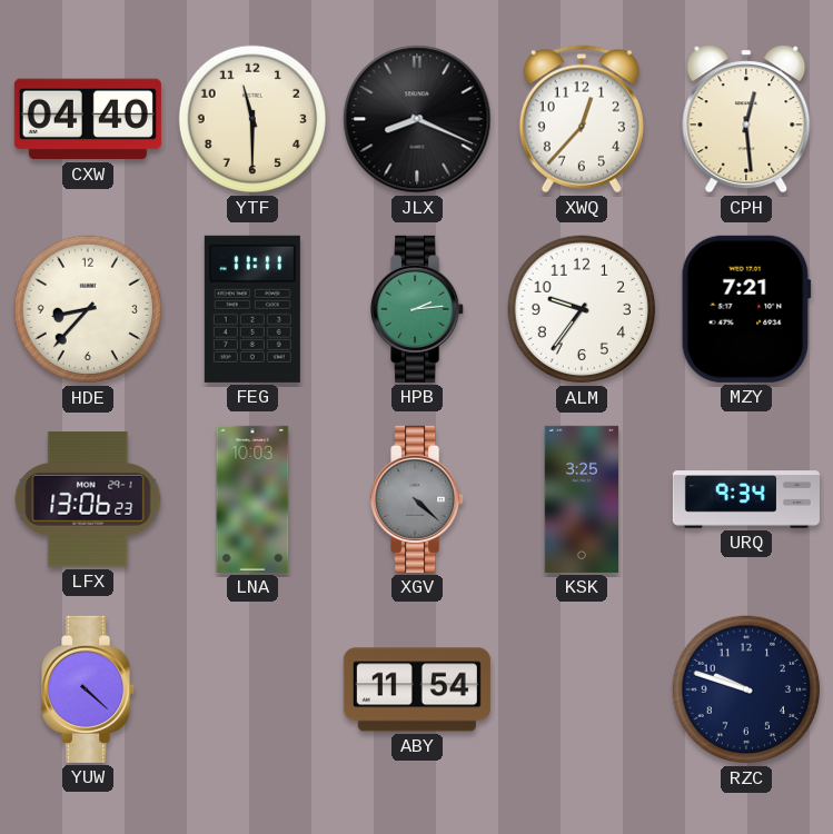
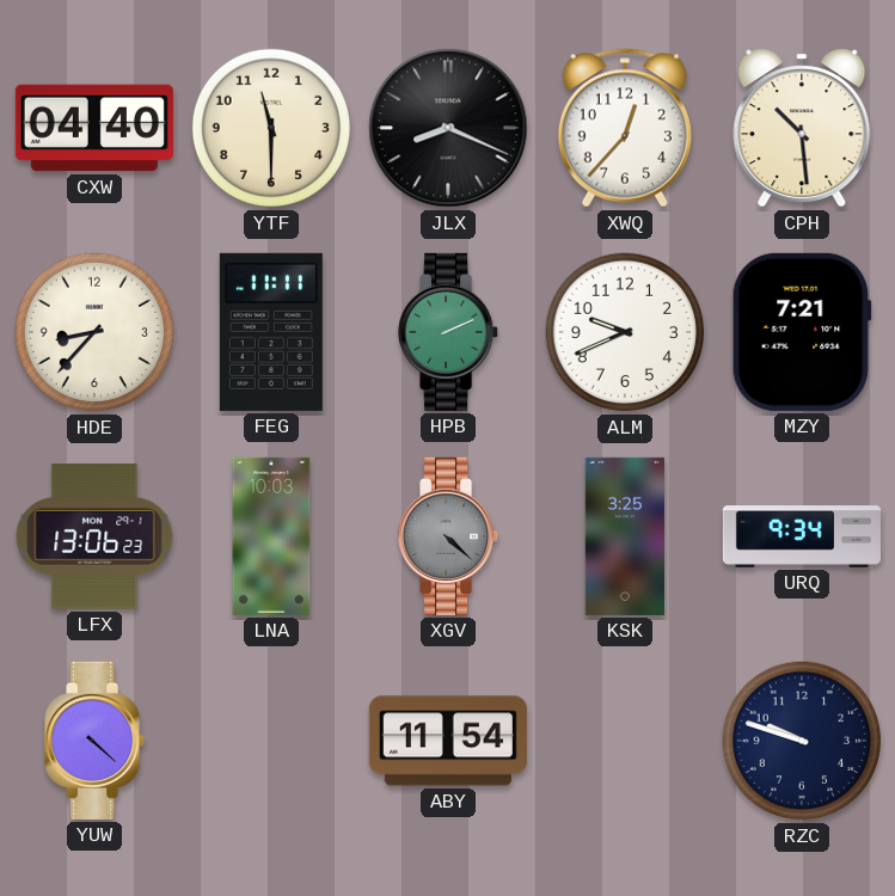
CPH: 12:29 -> 10:29
HPB: 2:14 -> 2:11
ALM: 9:36 -> 9:41
